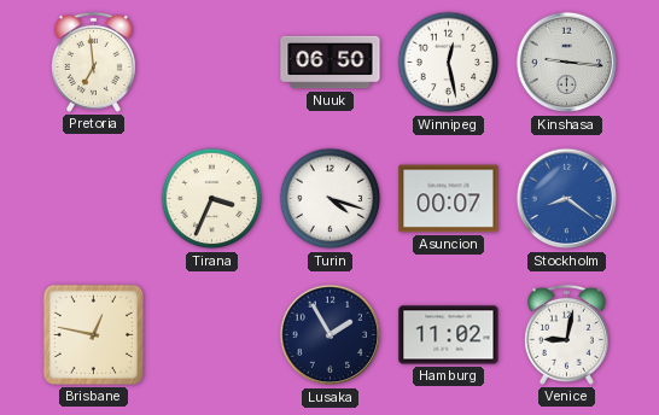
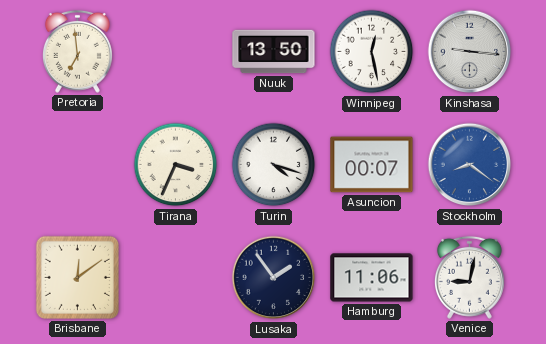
Nuuk: 06:50 -> 13:50
Brisbane: 12:47 -> 12:09
Lusaka: 1:55 -> 1:54
Hamburg: 11:02 -> 11:06
